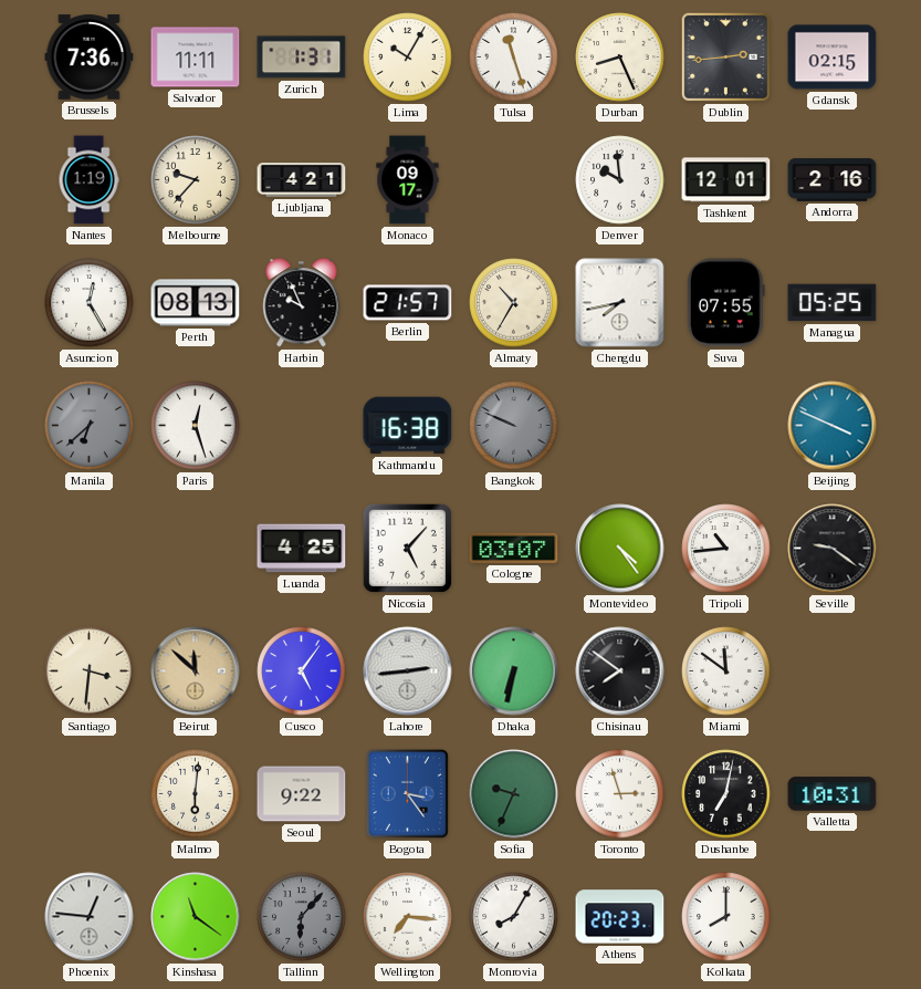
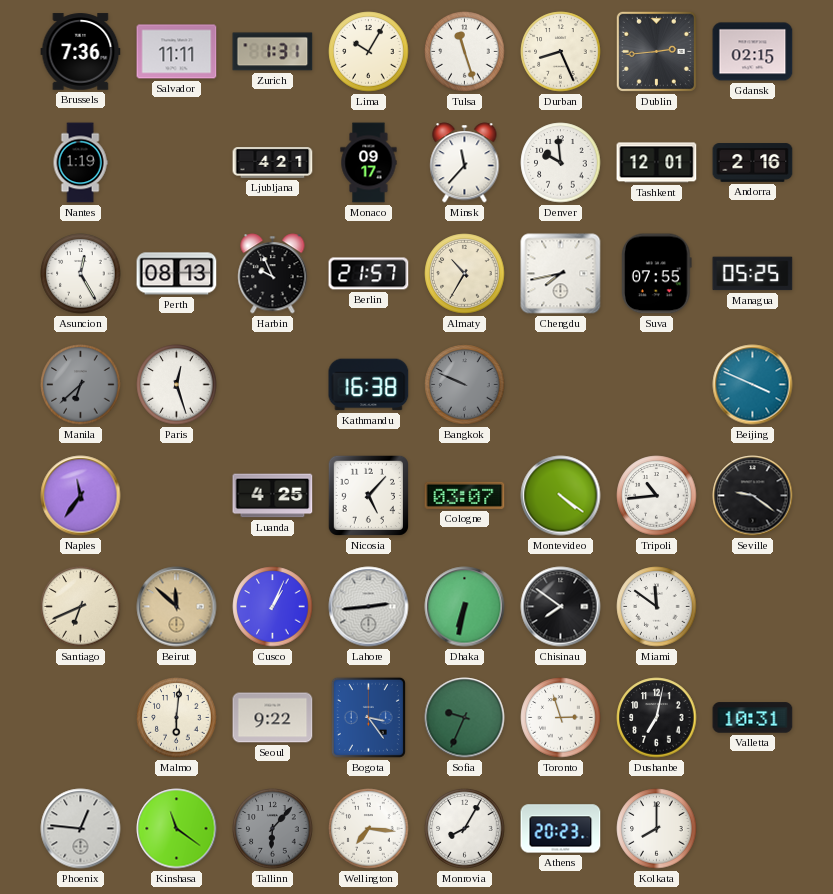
Melbourne: 9:37 -> none
Minsk: none -> 11:37
Naples: none -> 11:36
Montevideo: 4:24 -> 4:21
Santiago: 3:31 -> 6:41
Cusco: 5:06 -> 1:04
